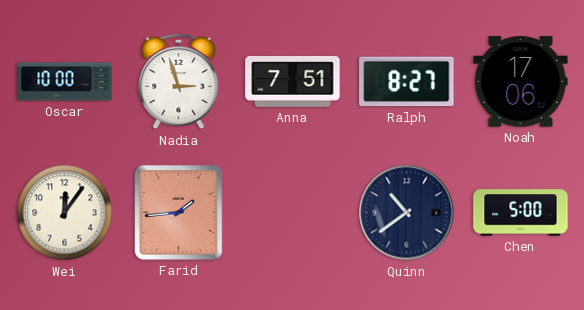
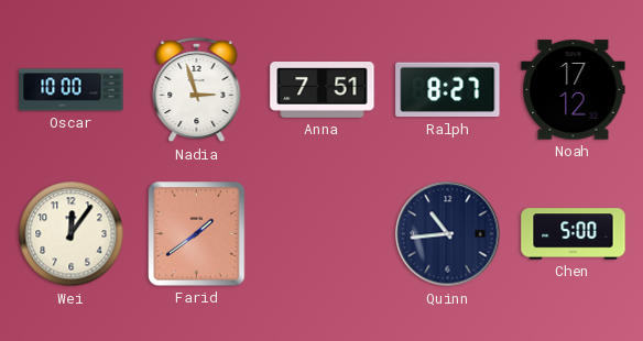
Noah: 17:06 -> 17:12
Farid: 1:44 -> 1:39
Quinn: 10:39 -> 10:44
